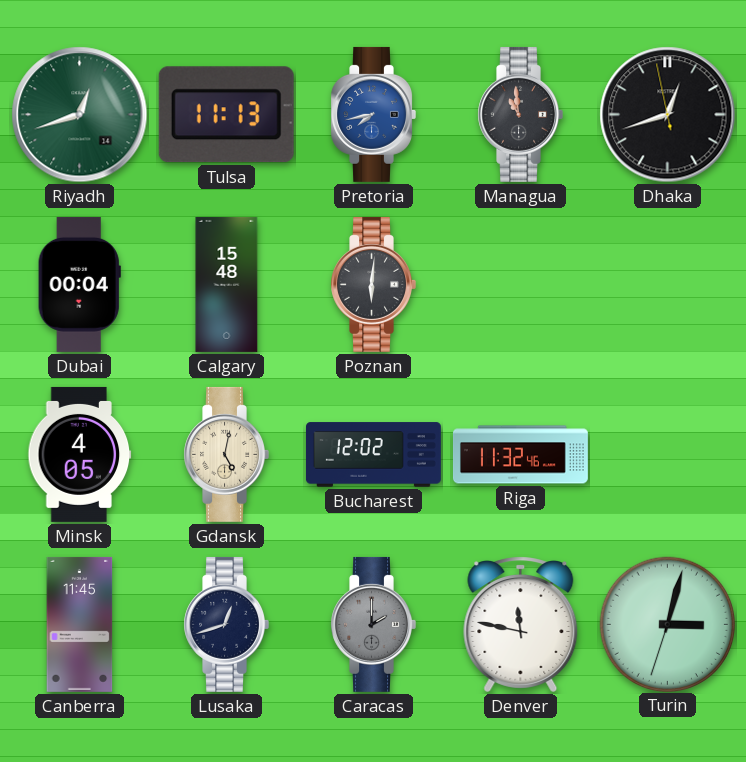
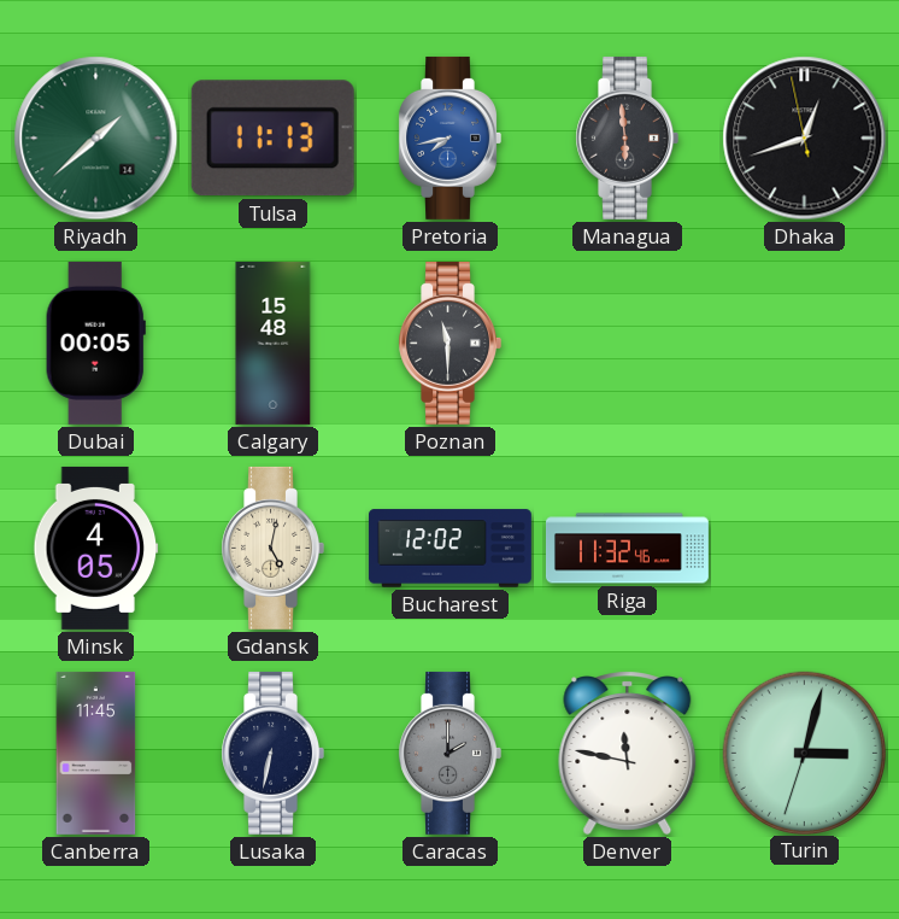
Riyadh: 12:42 -> 1:38
Managua: 10:59 -> 5:59
Dubai: 00:04 -> 00:05
Poznan: 6:01 -> 11:30
Lusaka: 12:42 -> 6:32
